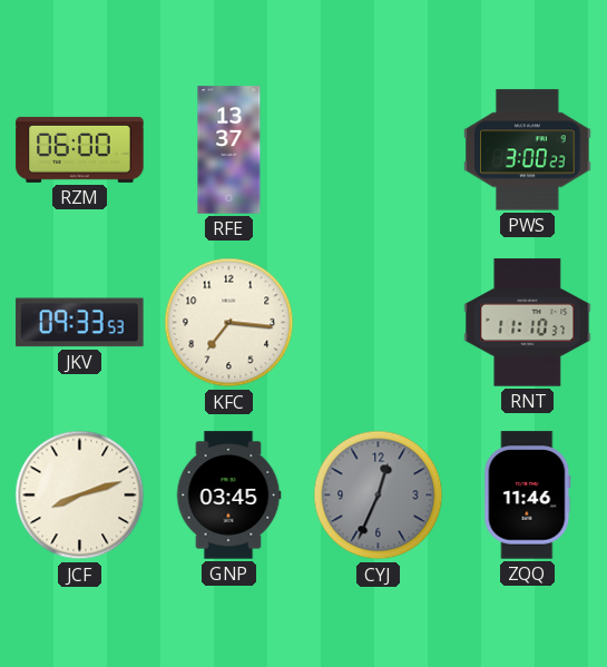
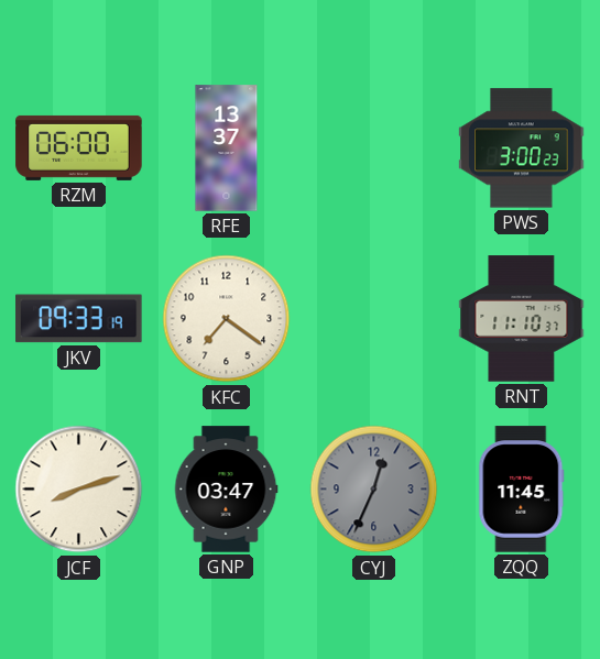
JKV: 09:33:53 -> 09:33:19
KFC: 7:16 -> 7:21
GNP: 03:45 -> 03:47
ZQQ: 11:46 -> 11:45
